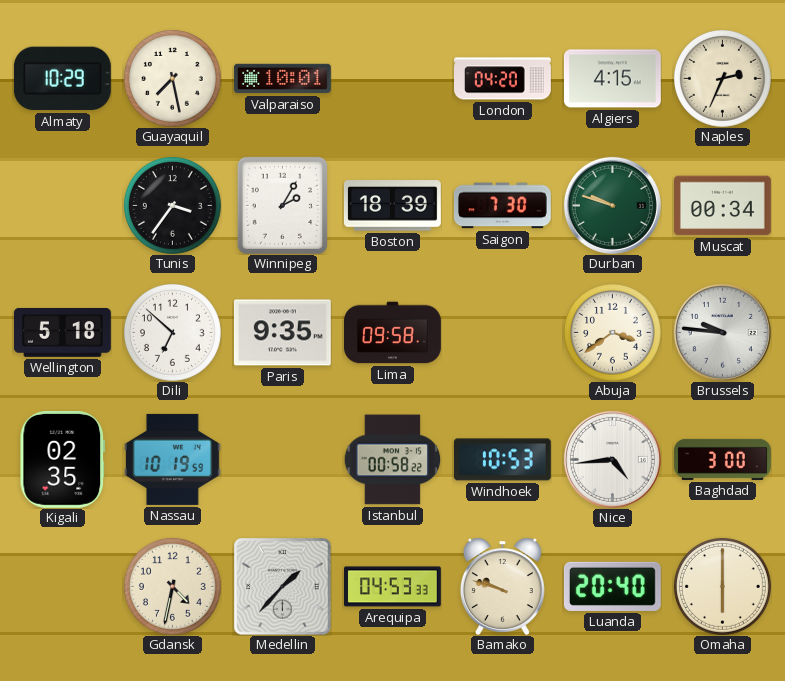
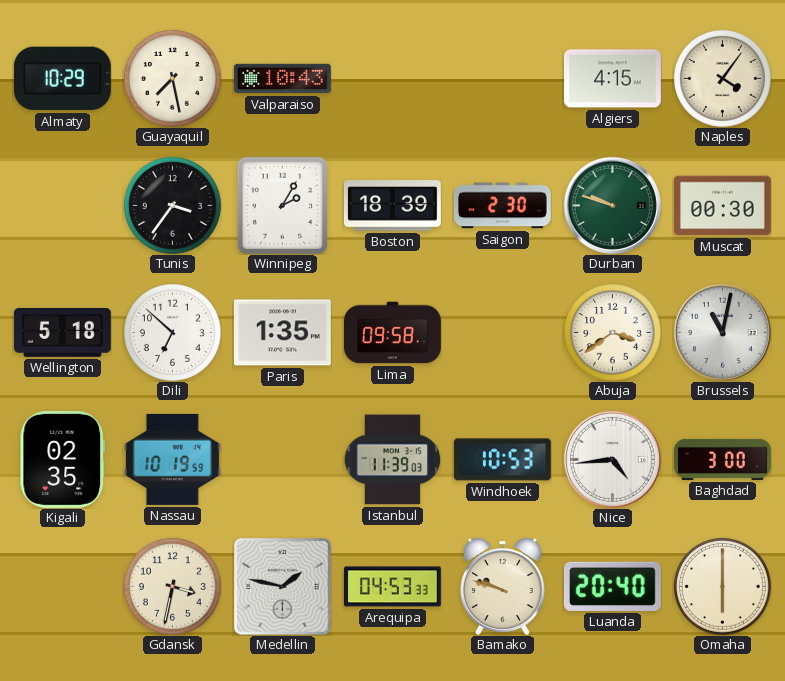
Valparaiso: 10:01 -> 10:43
London: 04:20 -> none
Naples: 2:34 -> 4:06
Saigon: 7:30 -> 2:30
Muscat: 00:34 -> 00:30
Paris: 9:35 -> 1:35
Brussels: 9:46 -> 11:02
Istanbul: 00:58 -> 11:39
Gdansk: 4:32 -> 3:32
Medellin: 1:37 -> 1:47
